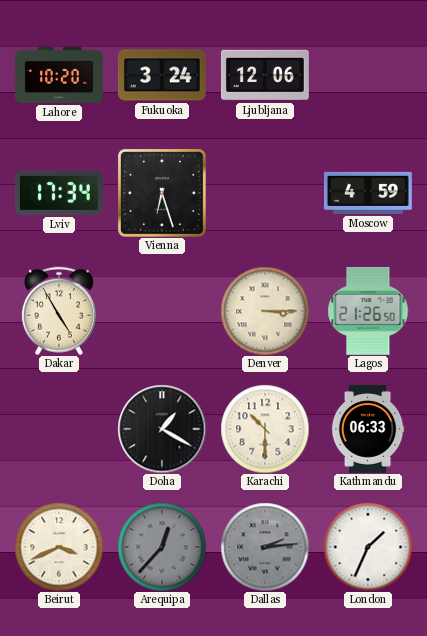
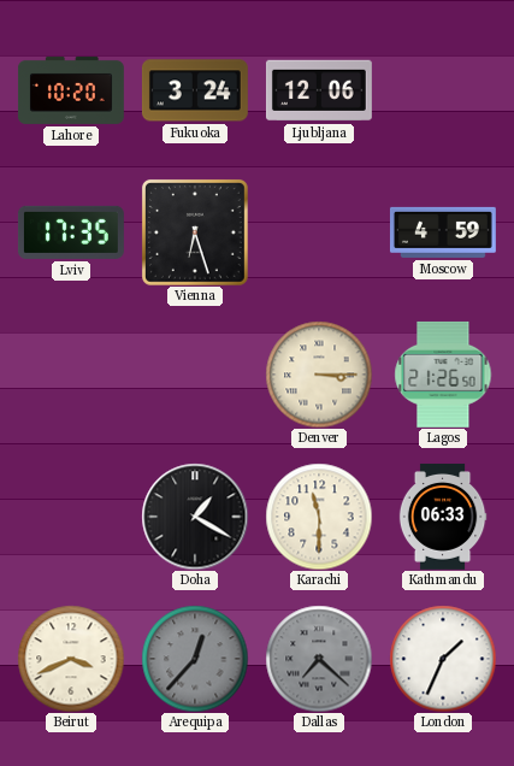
Lviv: 17:34 -> 17:35
Dakar: 4:55 -> none
Karachi: 10:30 -> 11:30
Dallas: 2:14 -> 7:22
